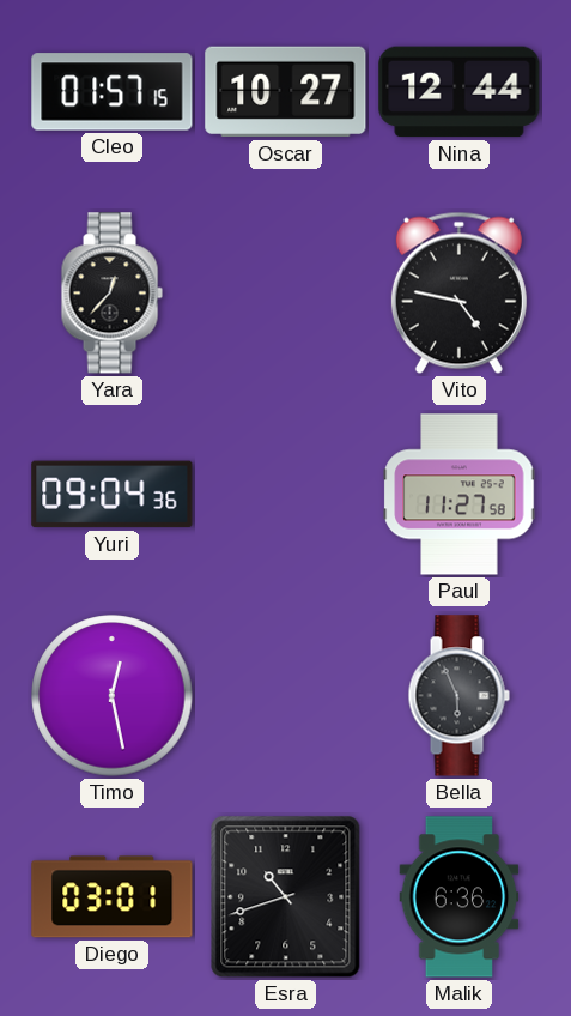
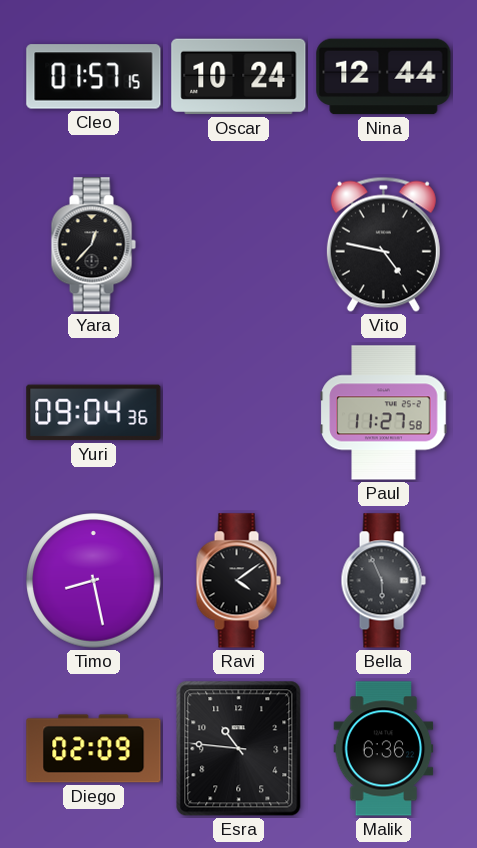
Oscar: 10:27 -> 10:24
Timo: 12:28 -> 8:28
Ravi: none -> 4:09
Diego: 03:01 -> 02:09
Esra: 10:42 -> 10:46
